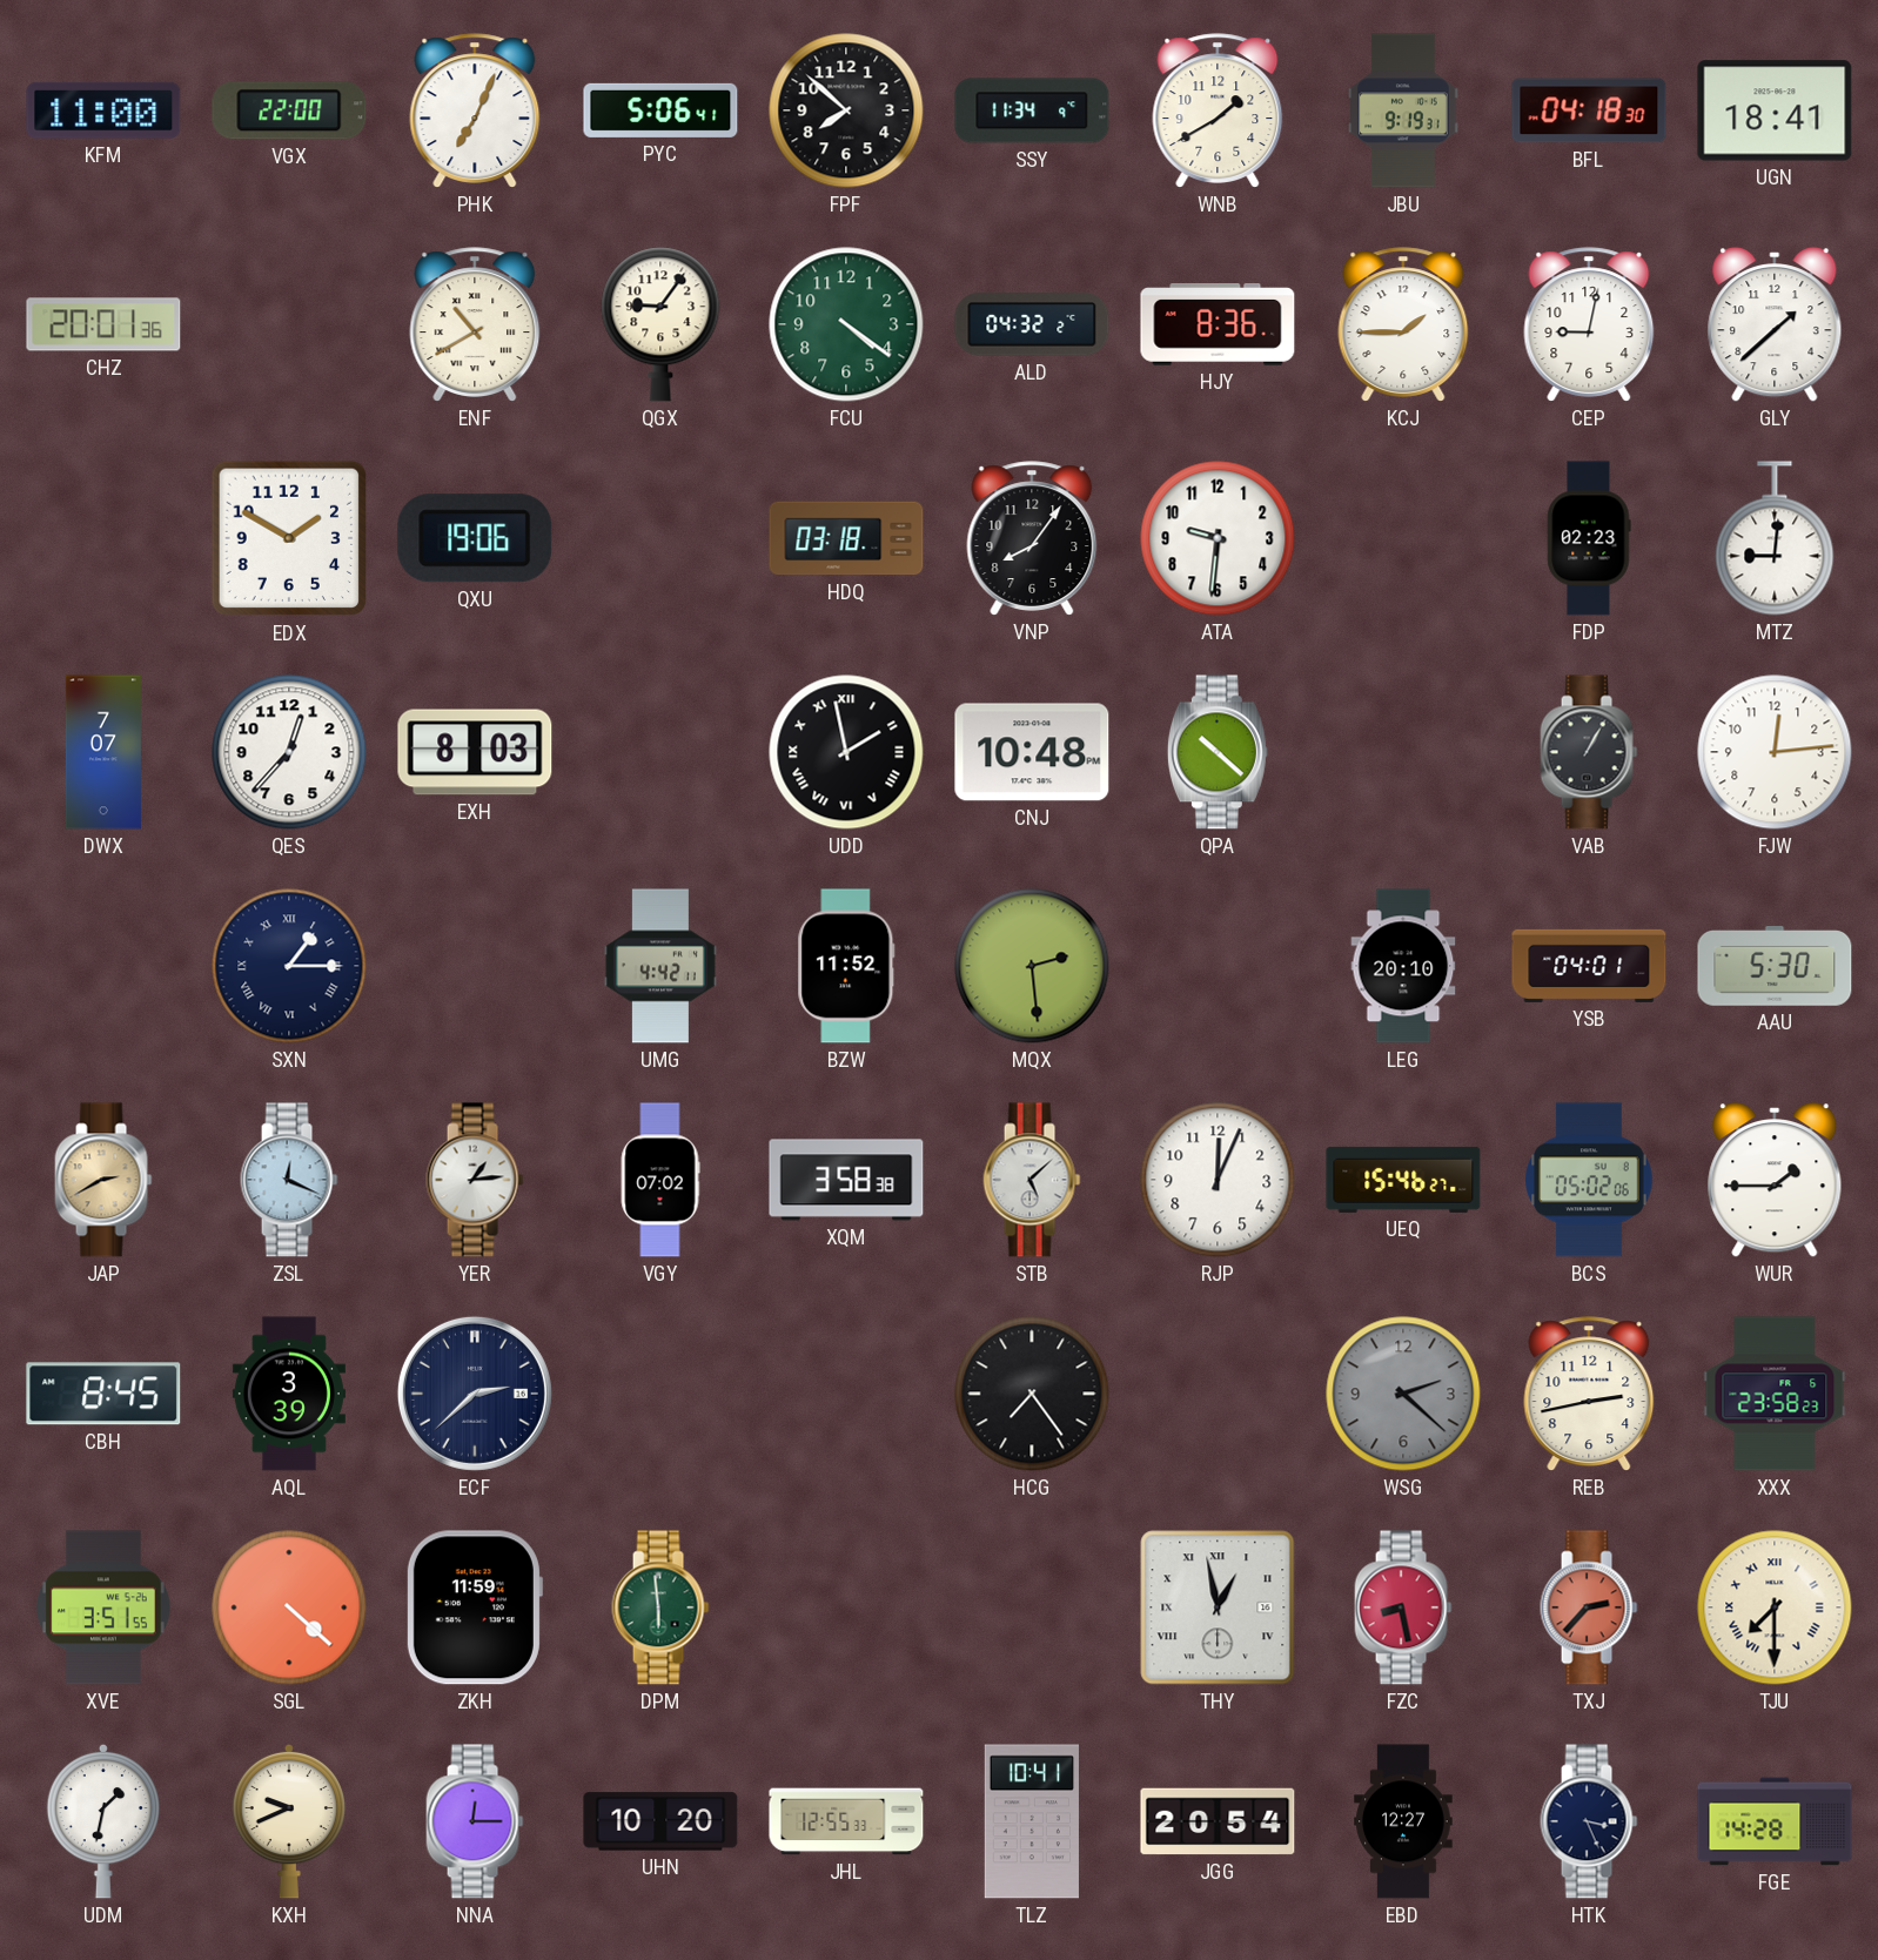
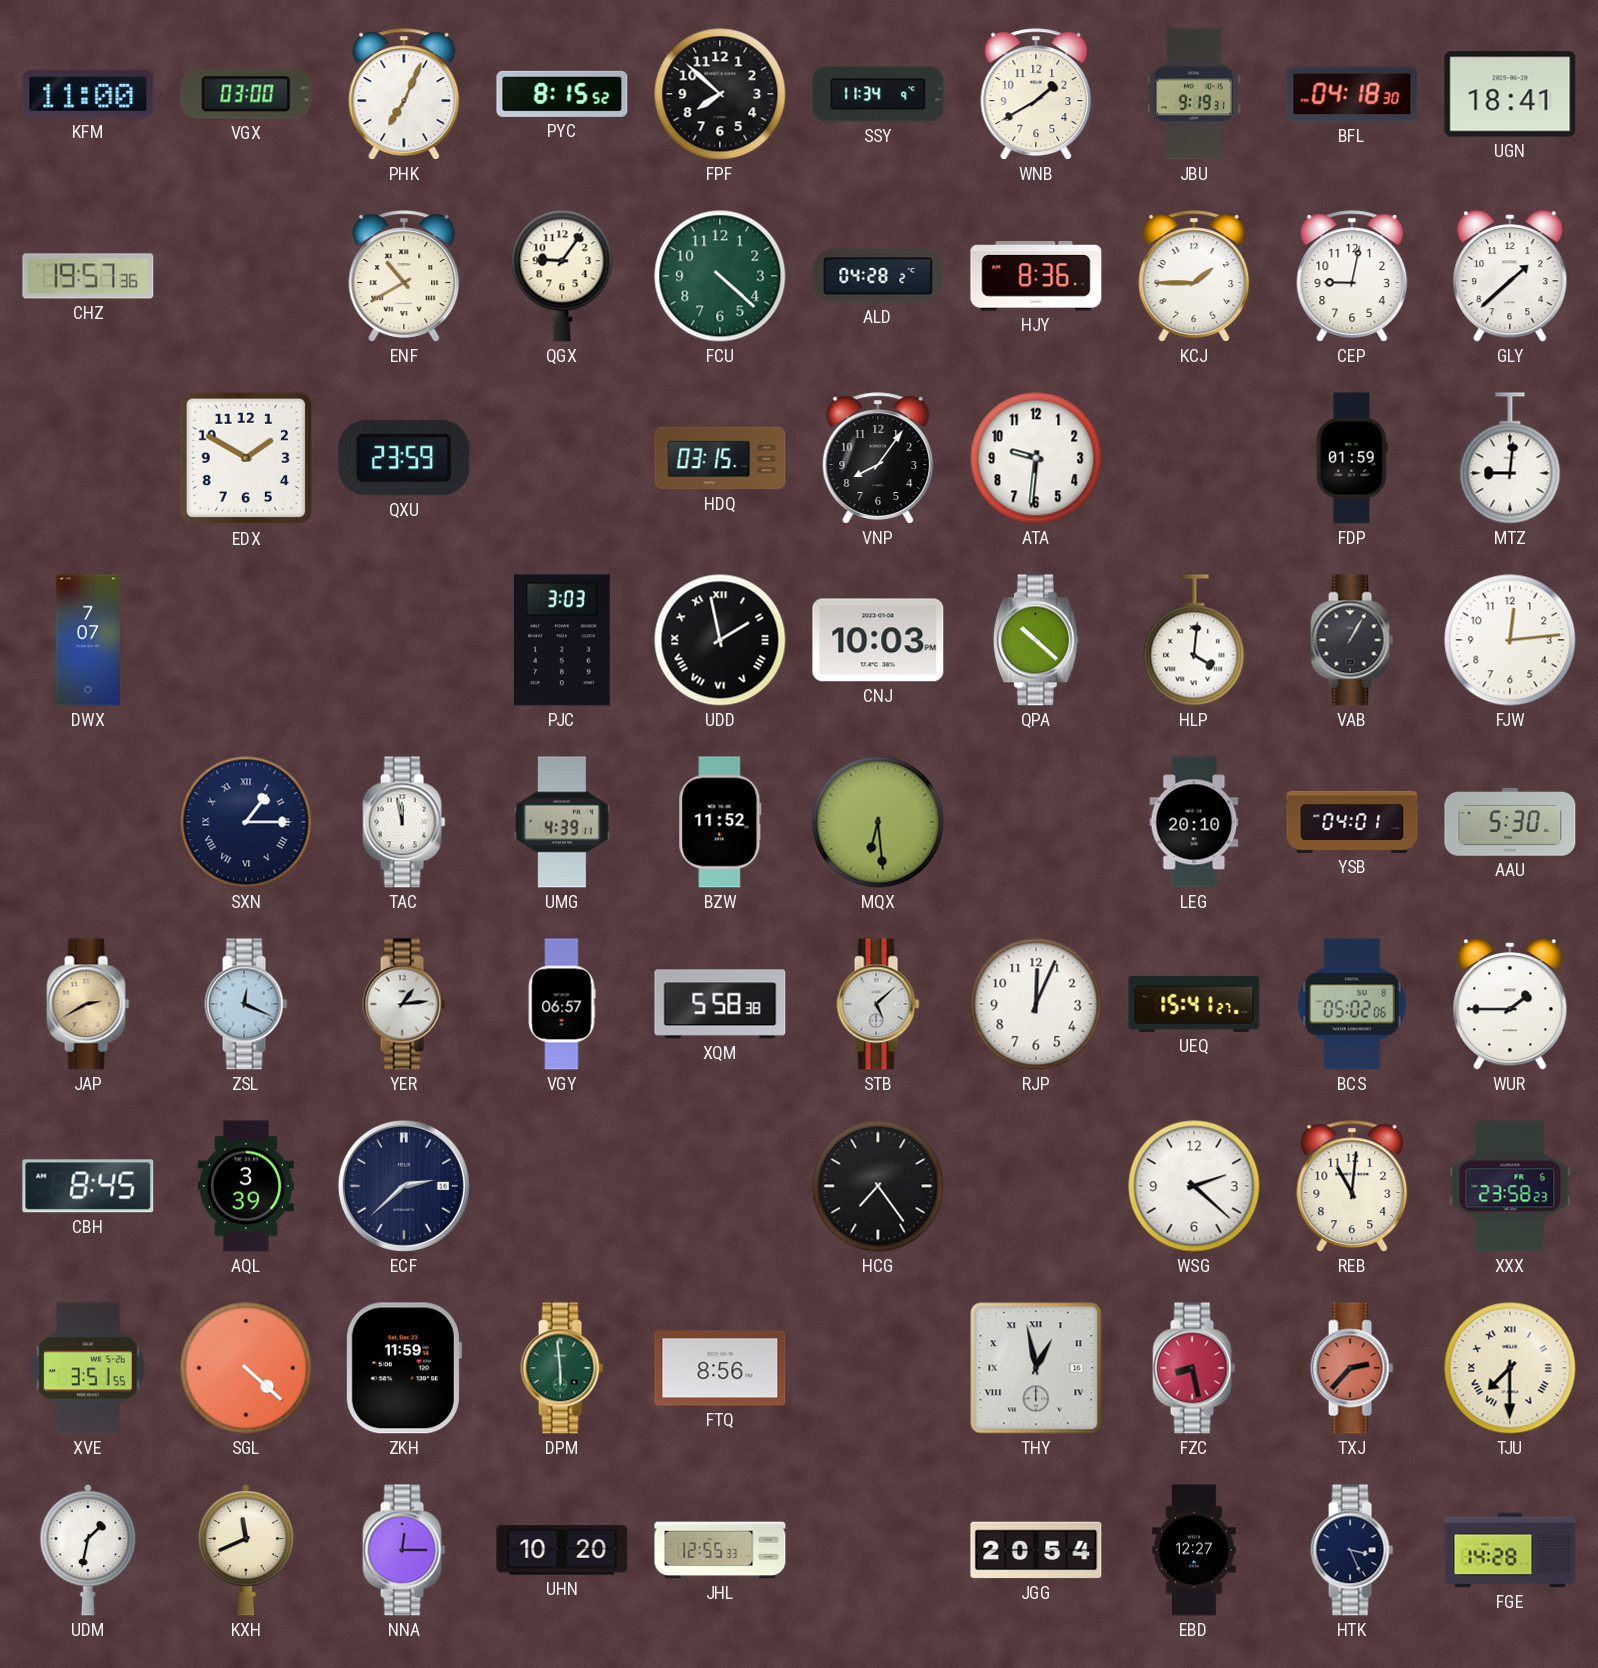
VGX: 22:00 -> 03:00
PYC: 5:06 -> 8:15
CHZ: 20:01 -> 19:57
FCU: 4:21 -> 4:22
ALD: 04:32 -> 04:28
QXU: 19:06 -> 23:59
HDQ: 03:18 -> 03:15
FDP: 02:23 -> 01:59
QES: 12:37 -> none
EXH: 8:03 -> none
PJC: none -> 3:03
CNJ: 10:48 -> 10:03
HLP: none -> 4:01
TAC: none -> 11:58
UMG: 4:42 -> 4:39
MQX: 2:29 -> 6:29
VGY: 07:02 -> 06:57
XQM: 3:58 -> 5:58
UEQ: 15:46 -> 15:41
WSG dial: grey -> white
REB: 2:43 -> 11:01
FTQ: none -> 8:56
KXH: 9:41 -> 11:41
TLZ: 10:41 -> none
